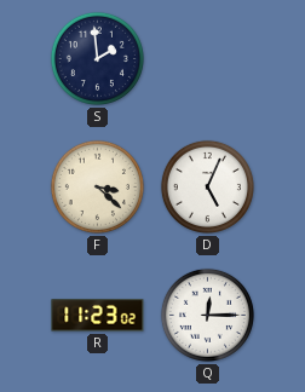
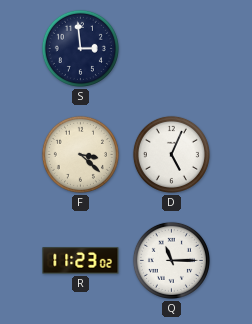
S: 1:59 -> 2:59
Q: 12:15 -> 11:15
